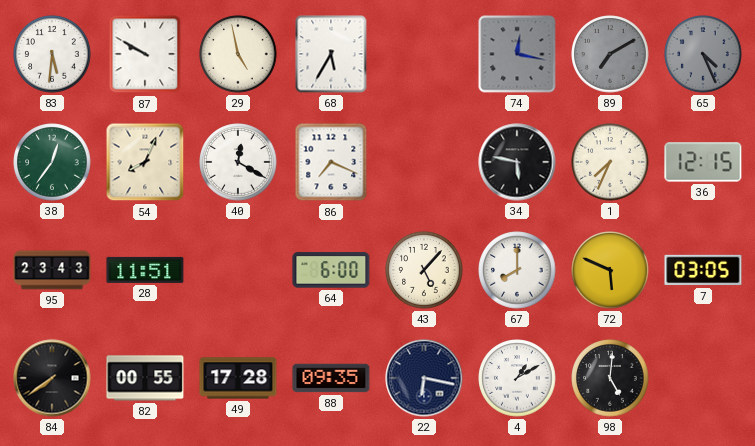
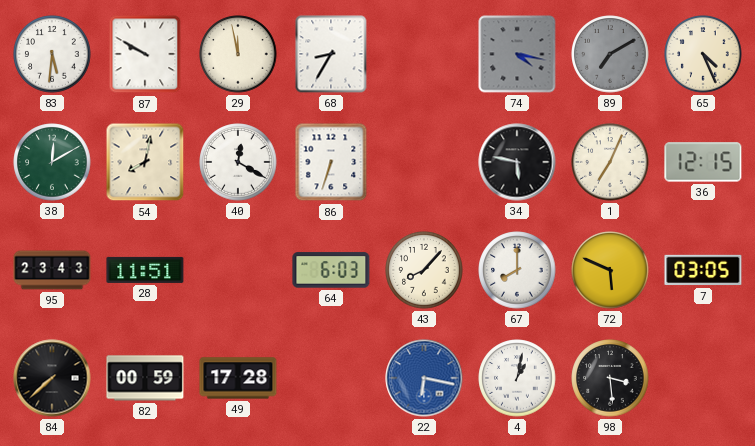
29: 4:58 -> 11:58
68: 5:35 -> 8:35
74: 12:17 -> 4:17
65 dial: grey -> cream
38: 12:36 -> 12:10
54: 8:04 -> 8:02
86: 7:19 -> 6:33
1: 7:34 -> 7:04
64: 6:00 -> 6:03
43: 5:07 -> 8:07
84: 7:39 -> 7:38
82: 00:55 -> 00:59
88: 09:35 -> none
22 dial: navy -> blue
4: 1:10 -> 1:02
98: 5:01 -> 3:29
